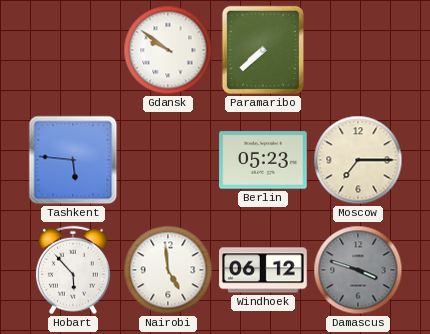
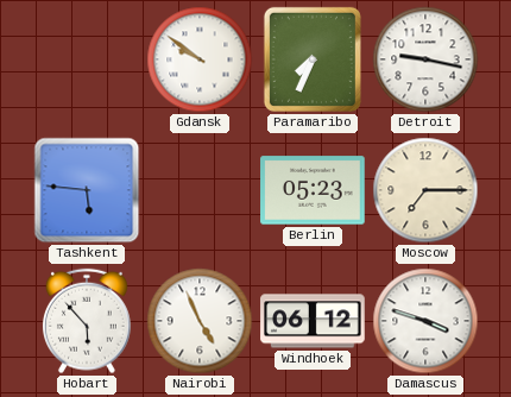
Paramaribo: 7:38 -> 7:34
Detroit: none -> 9:17
Nairobi: 4:59 -> 4:56
Damascus dial: grey -> white
